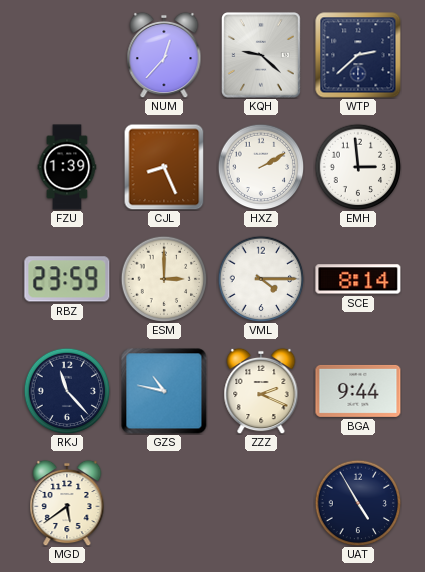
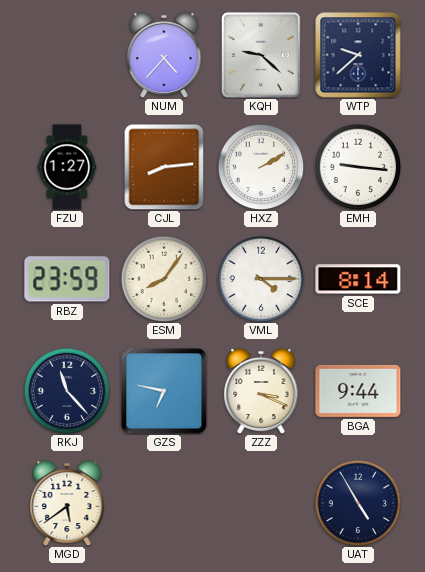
NUM: 12:37 -> 4:37
WTP: 2:38 -> 9:38
FZU: 1:39 -> 1:27
CJL: 8:26 -> 8:14
EMH: 2:59 -> 9:16
ESM: 3:00 -> 8:06
GZS: 10:47 -> 6:47
ZZZ: 2:19 -> 3:19
